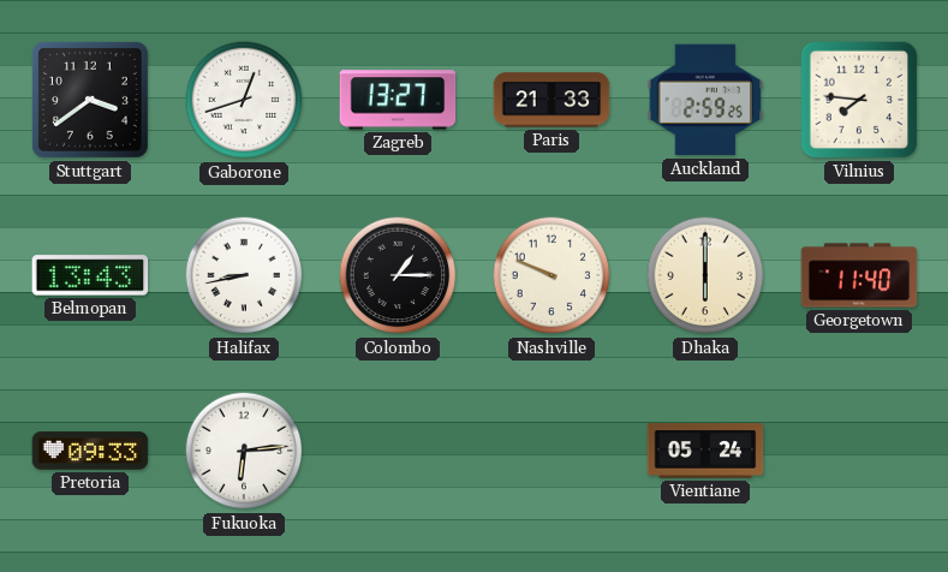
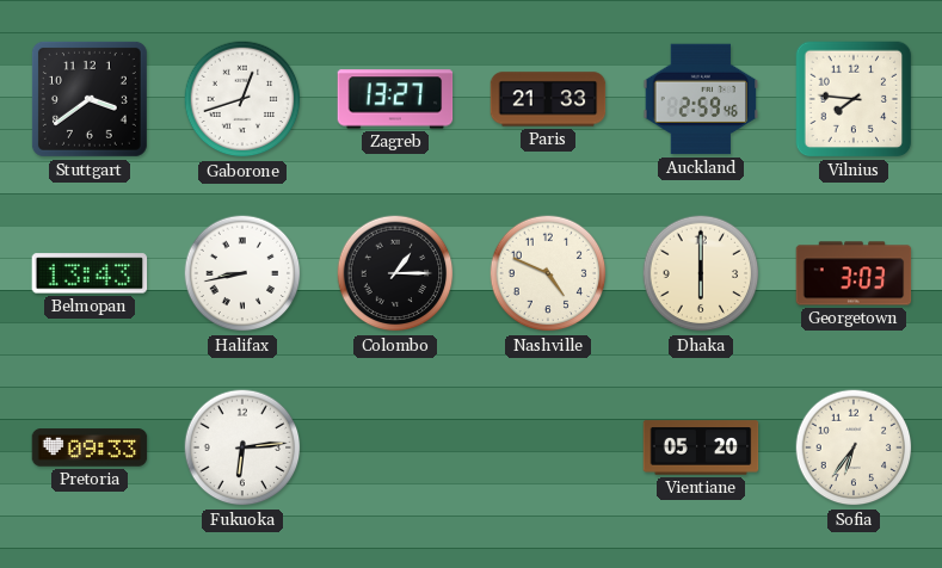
Auckland: 2:59:25 -> 2:59:46
Nashville: 9:49 -> 4:49
Georgetown: 11:40 -> 3:03
Vientiane: 05:24 -> 05:20
Sofia: none -> 6:36
